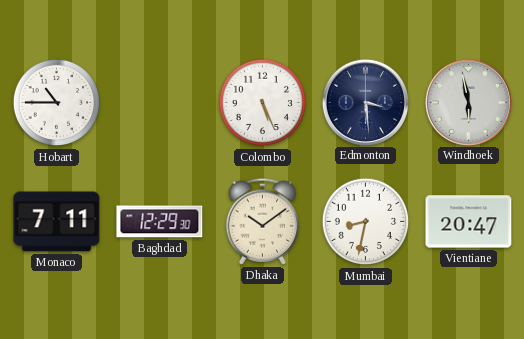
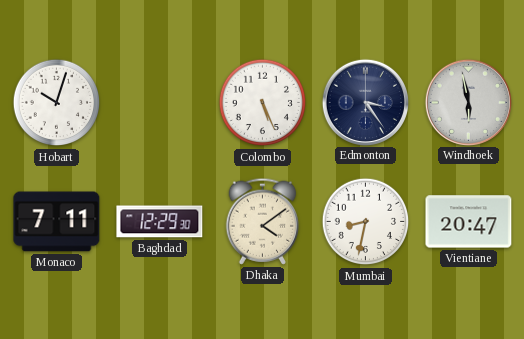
Hobart: 10:45 -> 10:03
Edmonton: 3:29 -> 3:24
Dhaka: 10:09 -> 4:09
